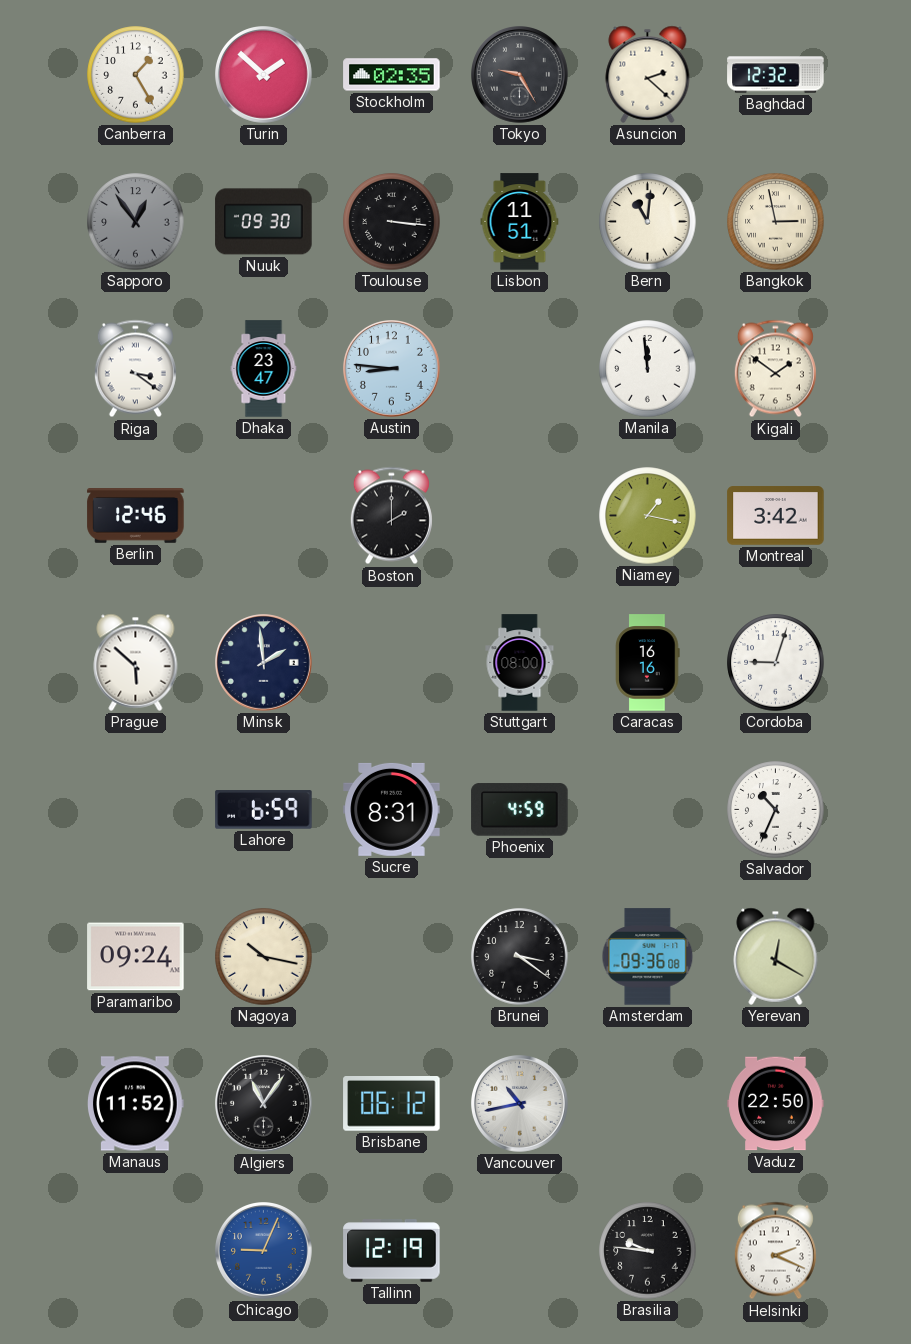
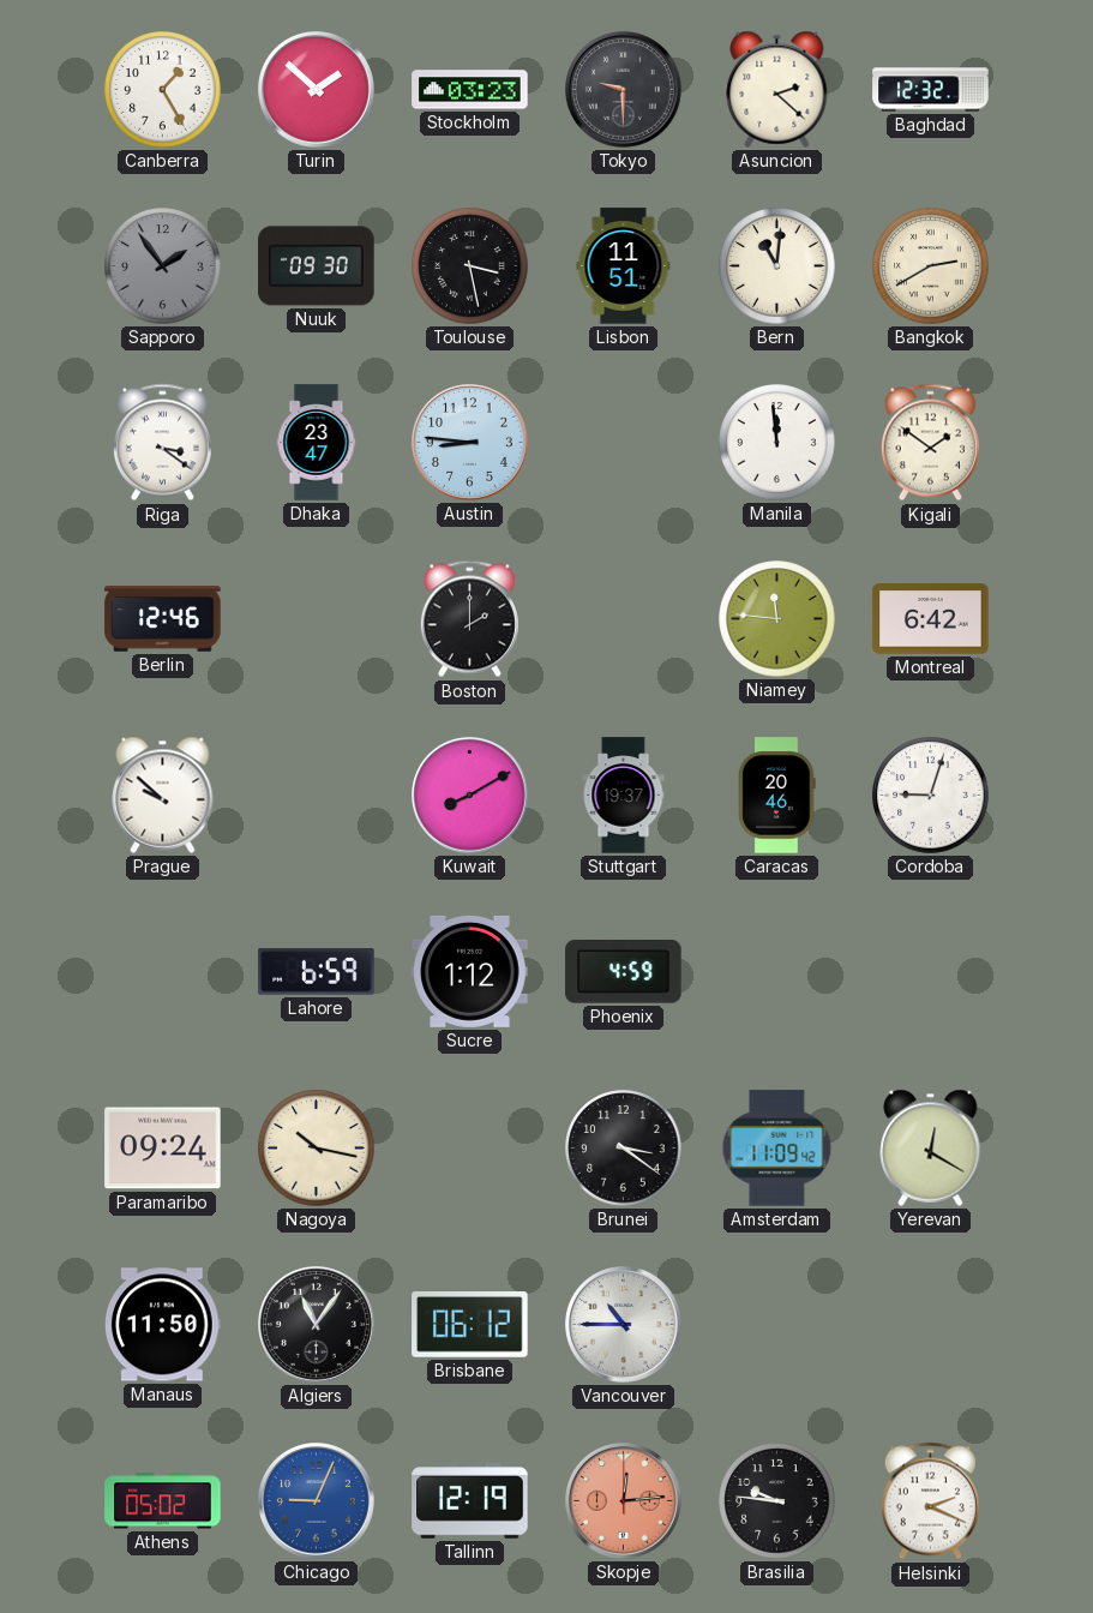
Stockholm: 02:35 -> 03:23
Tokyo: 9:25 -> 9:30
Sapporo: 12:54 -> 1:54
Toulouse: 3:16 -> 3:28
Bangkok: 2:58 -> 2:40
Niamey: 1:17 -> 11:46
Montreal: 3:42 -> 6:42
Prague: 5:52 -> 9:52
Minsk: 1:59 -> none
Kuwait: none -> 8:10
Stuttgart: 08:00 -> 19:37
Caracas: 16:16 -> 20:46
Sucre: 8:31 -> 1:12
Salvador: 10:34 -> none
Amsterdam: 09:36 -> 11:09
Manaus: 11:52 -> 11:50
Vancouver: 10:43 -> 10:45
Vaduz: 22:50 -> none
Athens: none -> 05:02
Skopje: none -> 12:14
